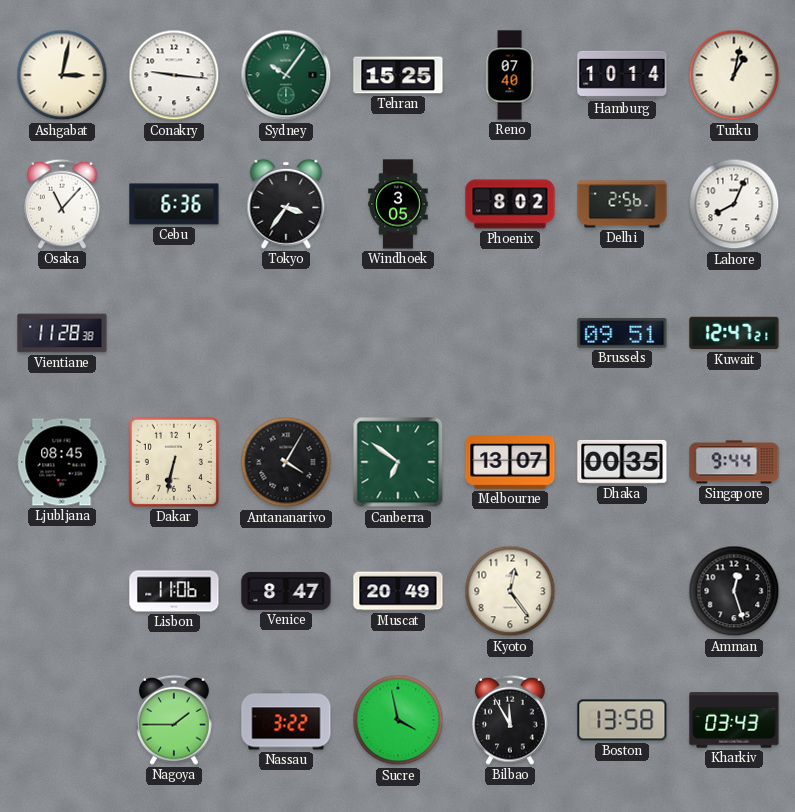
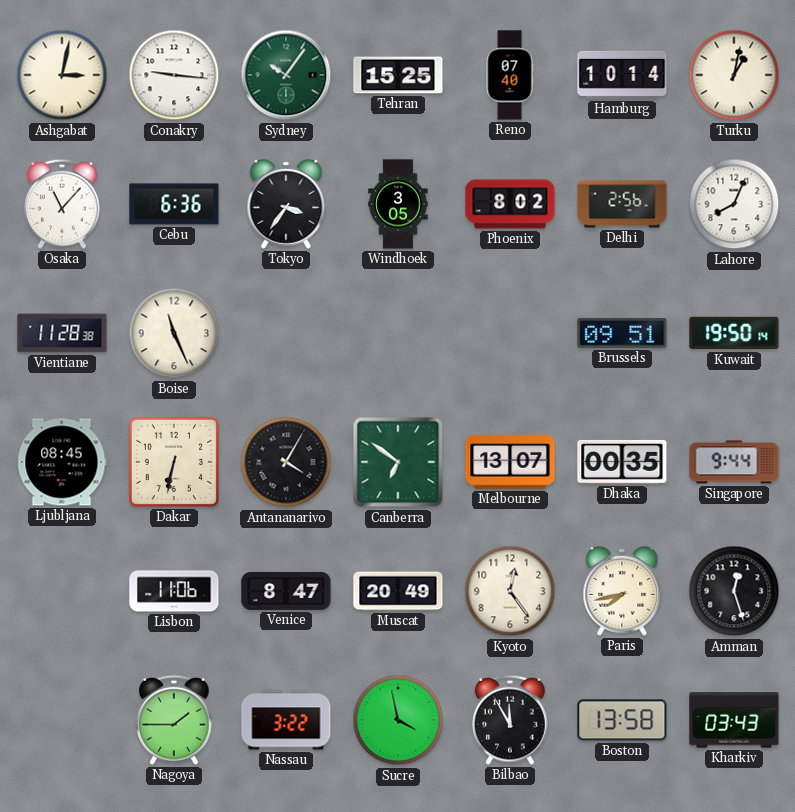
Boise: none -> 11:26
Kuwait: 12:47 -> 19:50
Paris: none -> 7:43
